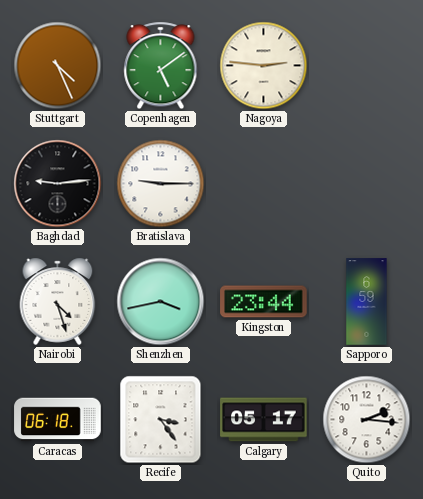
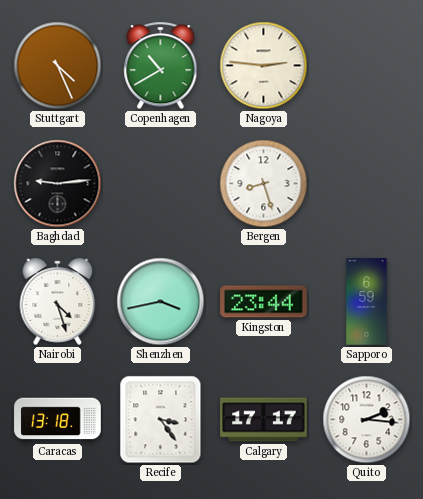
Copenhagen: 5:09 -> 10:40
Bratislava: 9:15 -> none
Bergen: none -> 8:27
Caracas: 06:18 -> 13:18
Calgary: 05:17 -> 17:17
